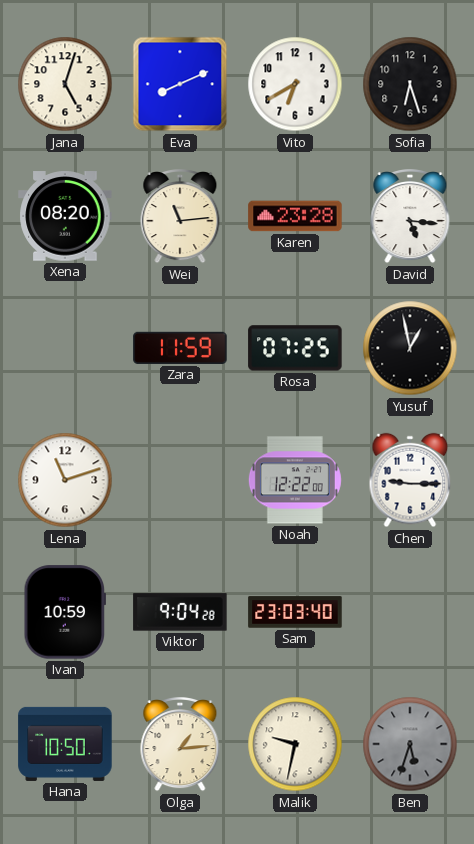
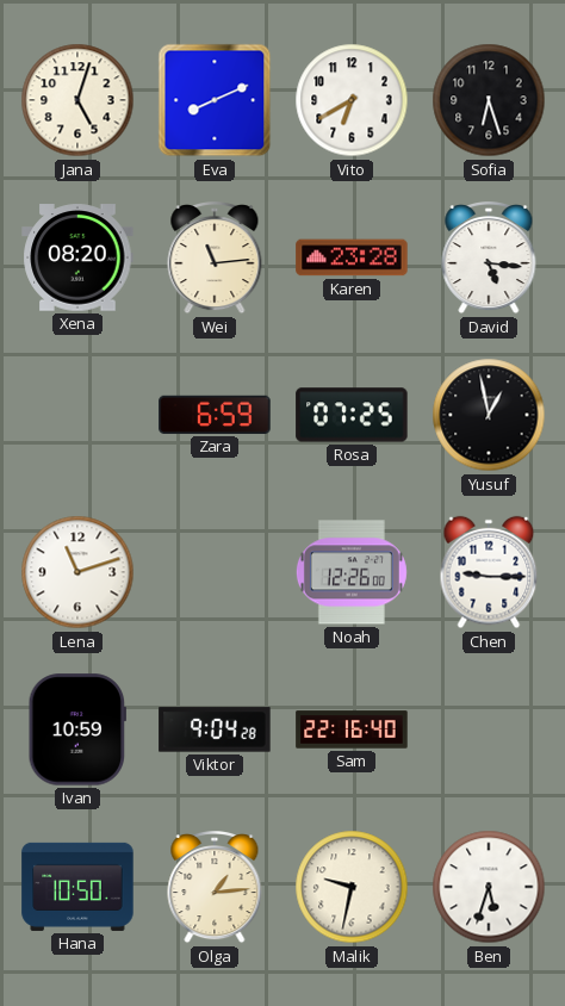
Zara: 11:59 -> 6:59
Noah: 12:22 -> 12:26
Sam: 23:03 -> 22:16
Ben dial: grey -> white
